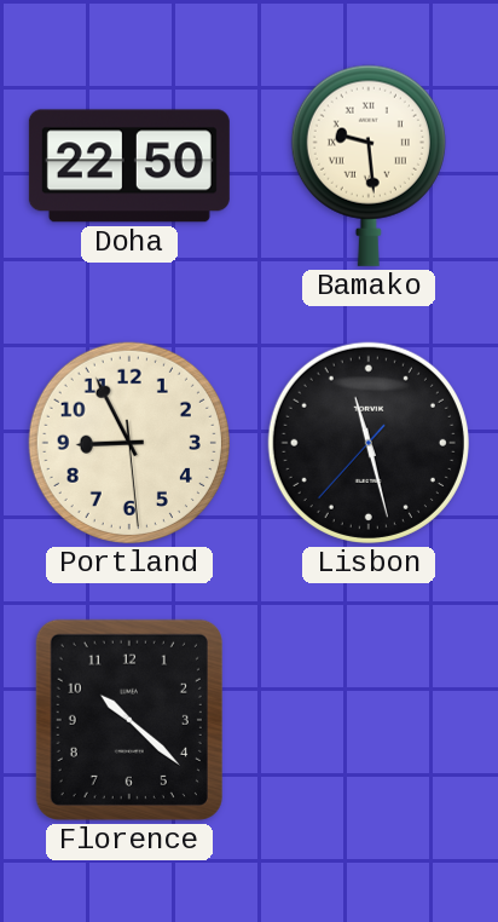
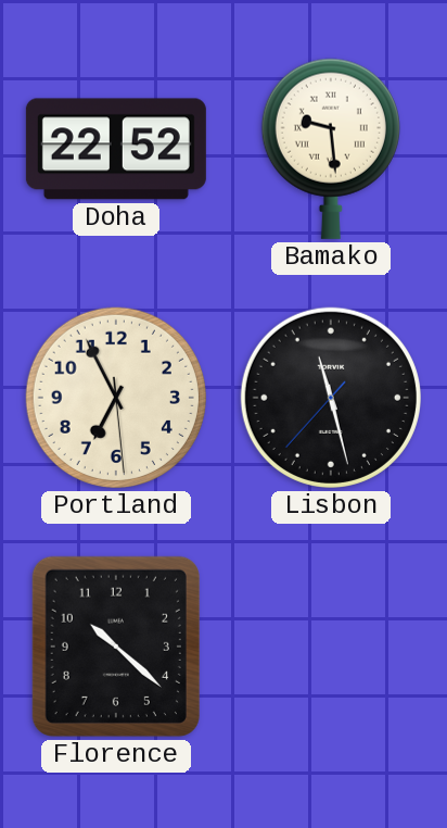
Doha: 22:50 -> 22:52
Portland: 8:55 -> 6:55
